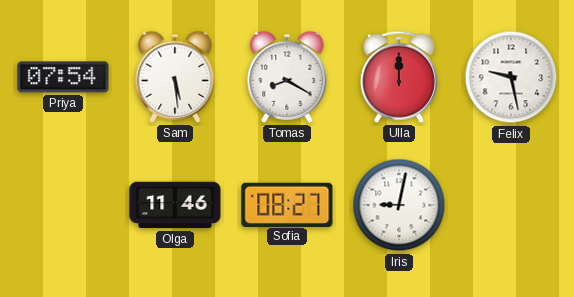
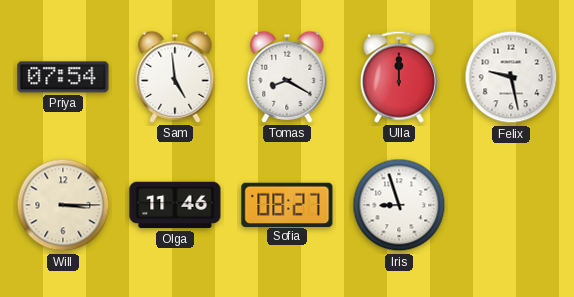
Sam: 5:29 -> 4:59
Will: none -> 3:15
Iris: 9:02 -> 8:57
